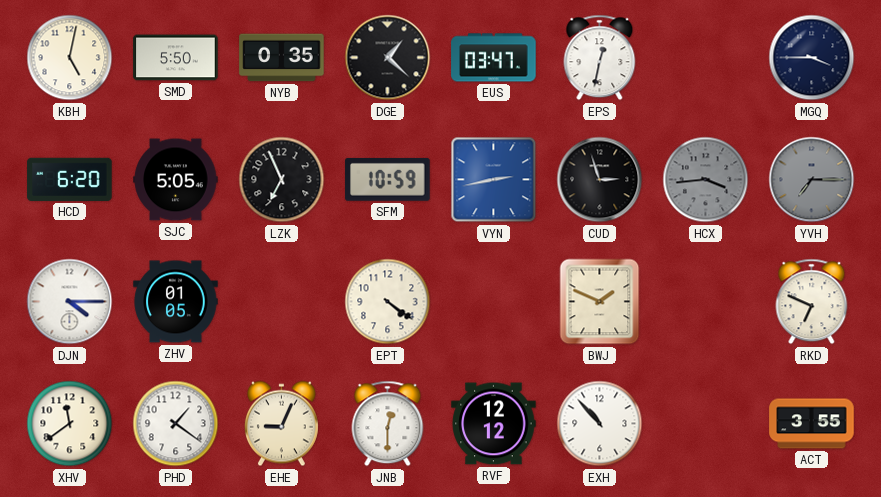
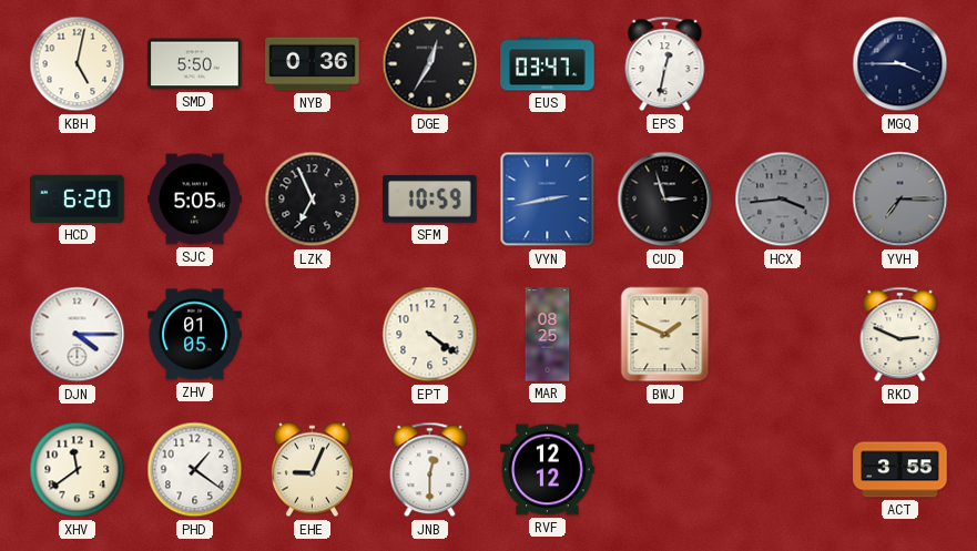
NYB: 0:35 -> 0:36
DGE: 1:22 -> 12:35
MAR: none -> 08:25
RKD: 6:49 -> 2:49
EXH: 10:53 -> none
